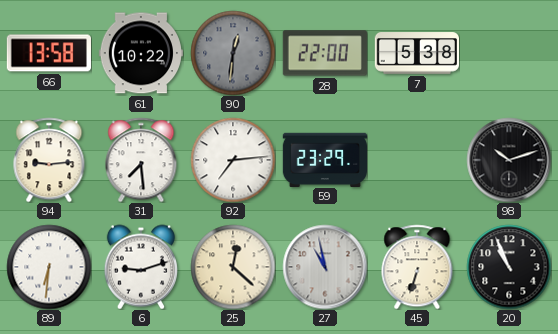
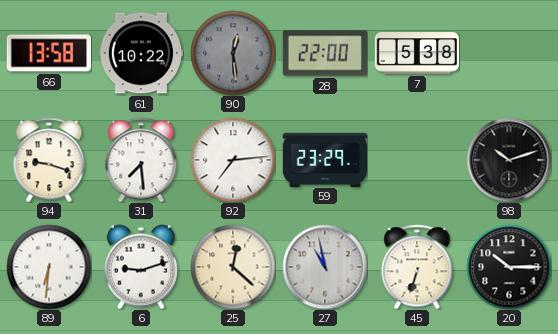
90: 12:31 -> 12:29
94: 9:14 -> 9:18
20: 10:56 -> 10:15
